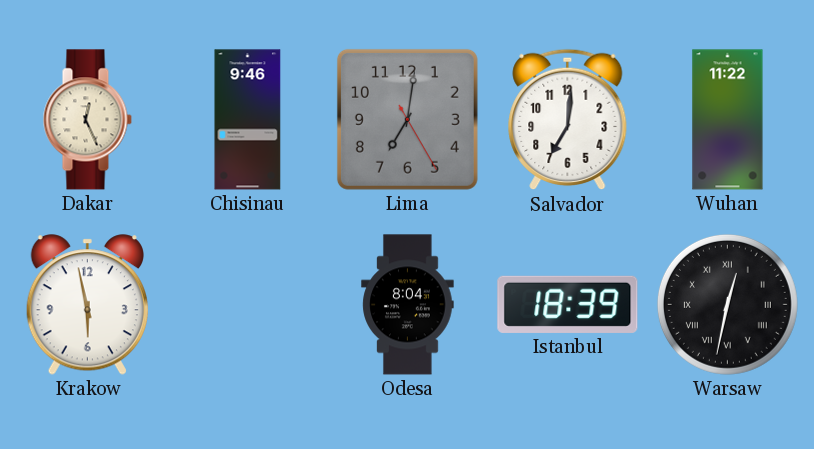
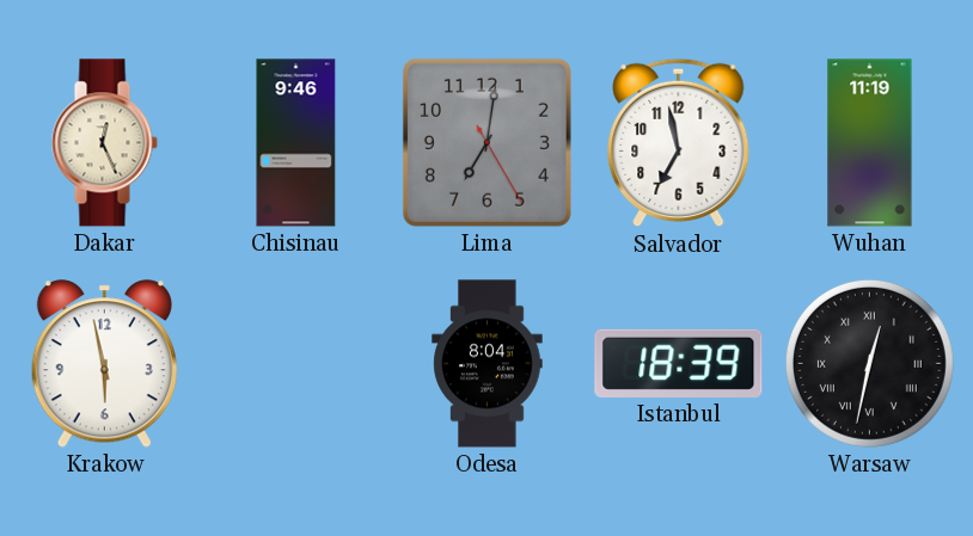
Salvador: 7:01 -> 6:58
Wuhan: 11:22 -> 11:19
